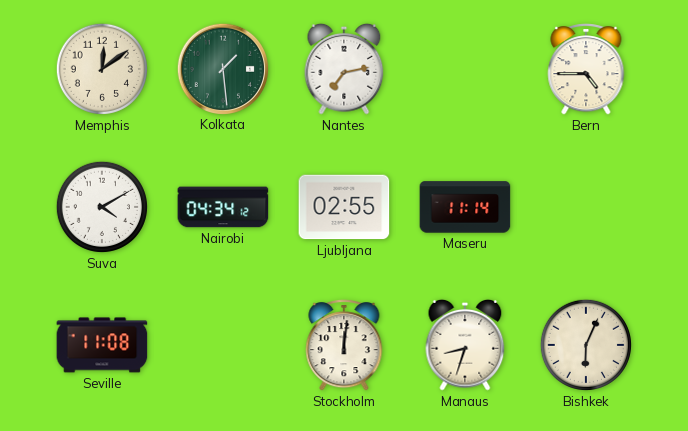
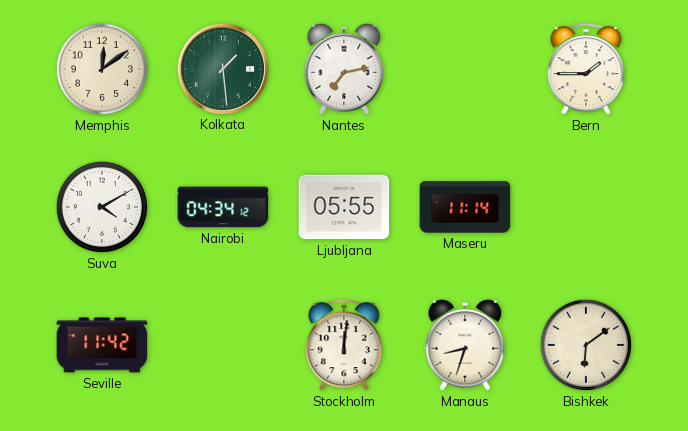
Bern: 4:45 -> 1:45
Ljubljana: 02:55 -> 05:55
Seville: 11:08 -> 11:42
Bishkek: 6:04 -> 6:09
